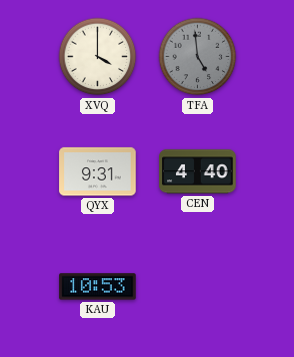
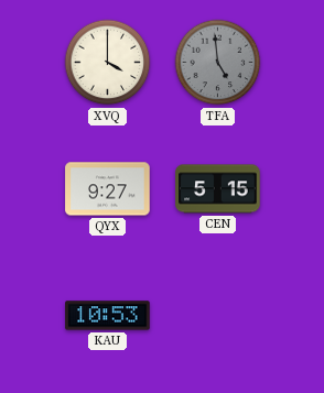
QYX: 9:31 -> 9:27
CEN: 4:40 -> 5:15
